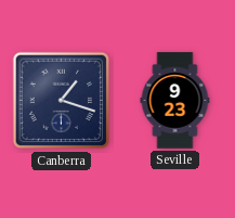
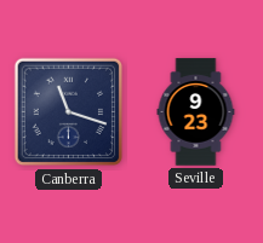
Canberra: 1:18 -> 11:18
